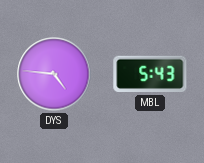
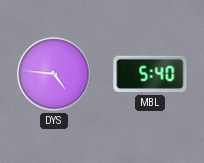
MBL: 5:43 -> 5:40
